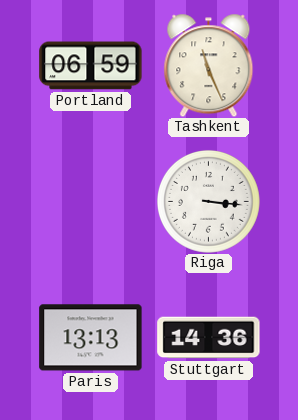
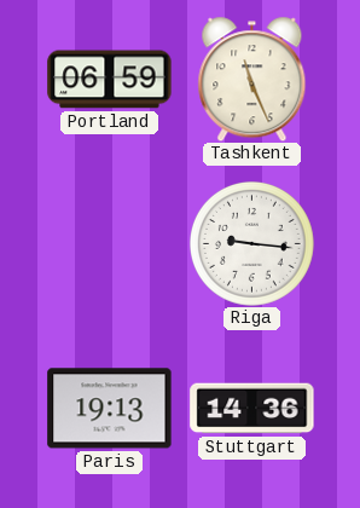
Riga: 3:16 -> 9:16
Paris: 13:13 -> 19:13
